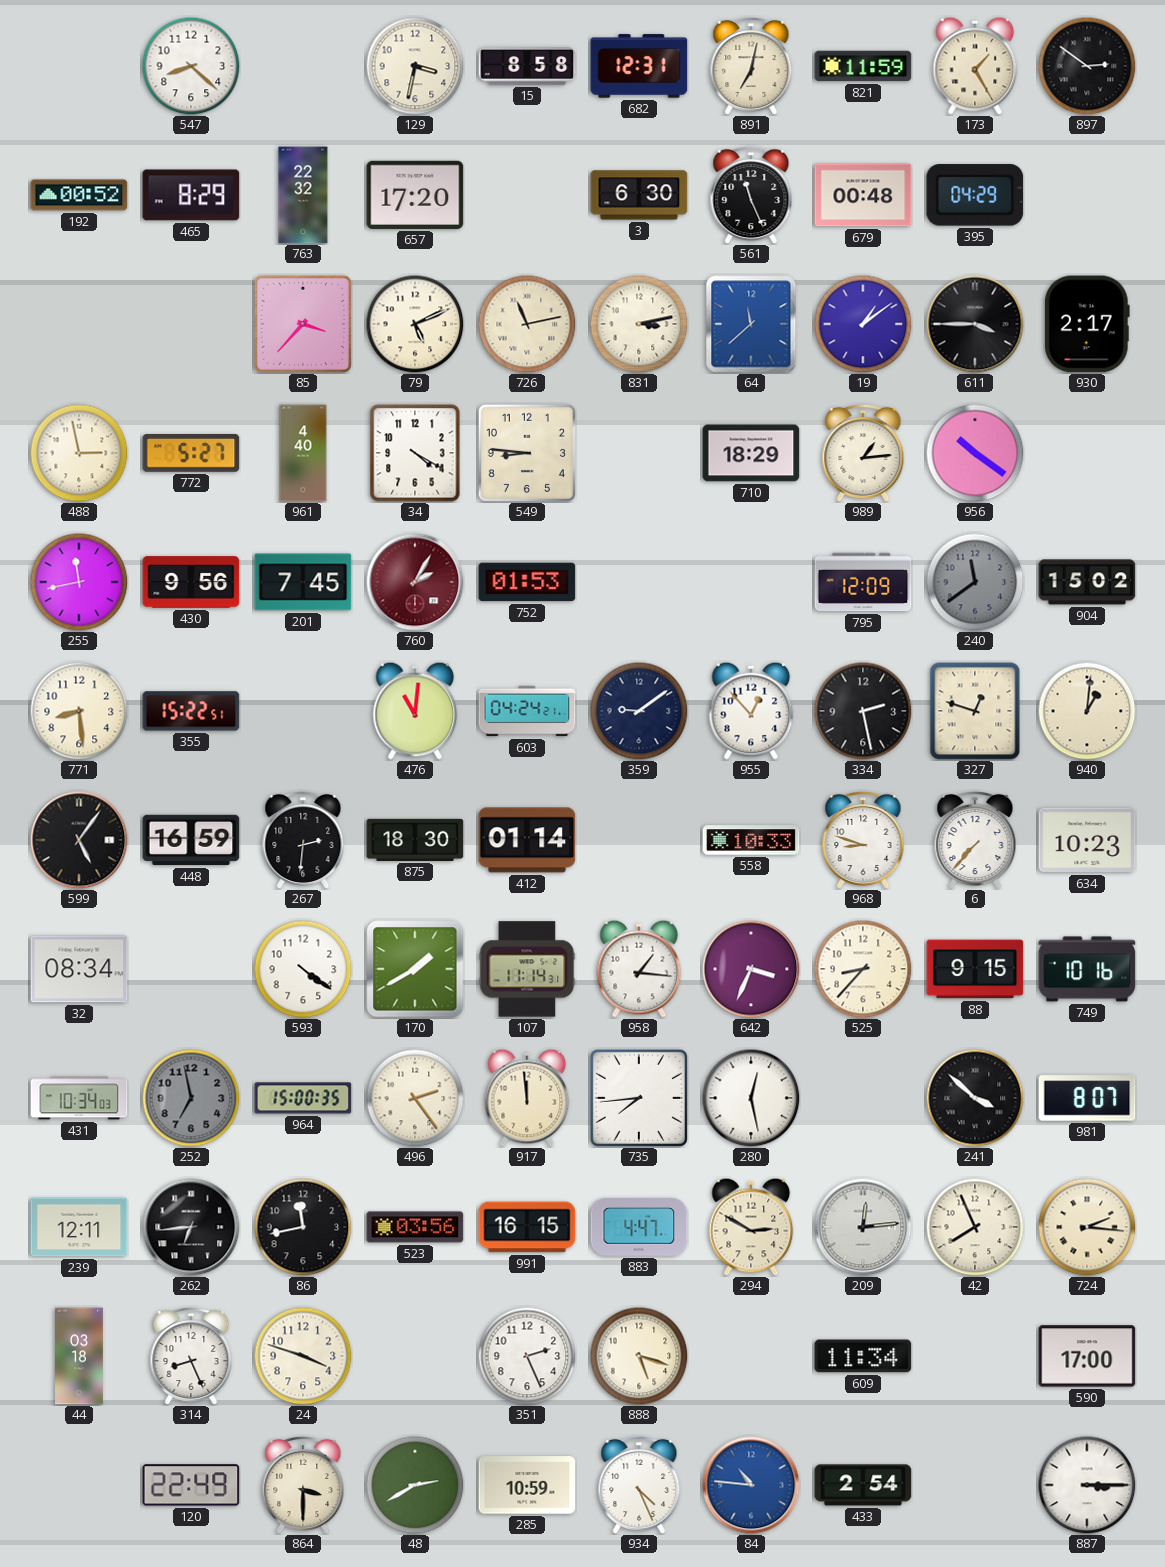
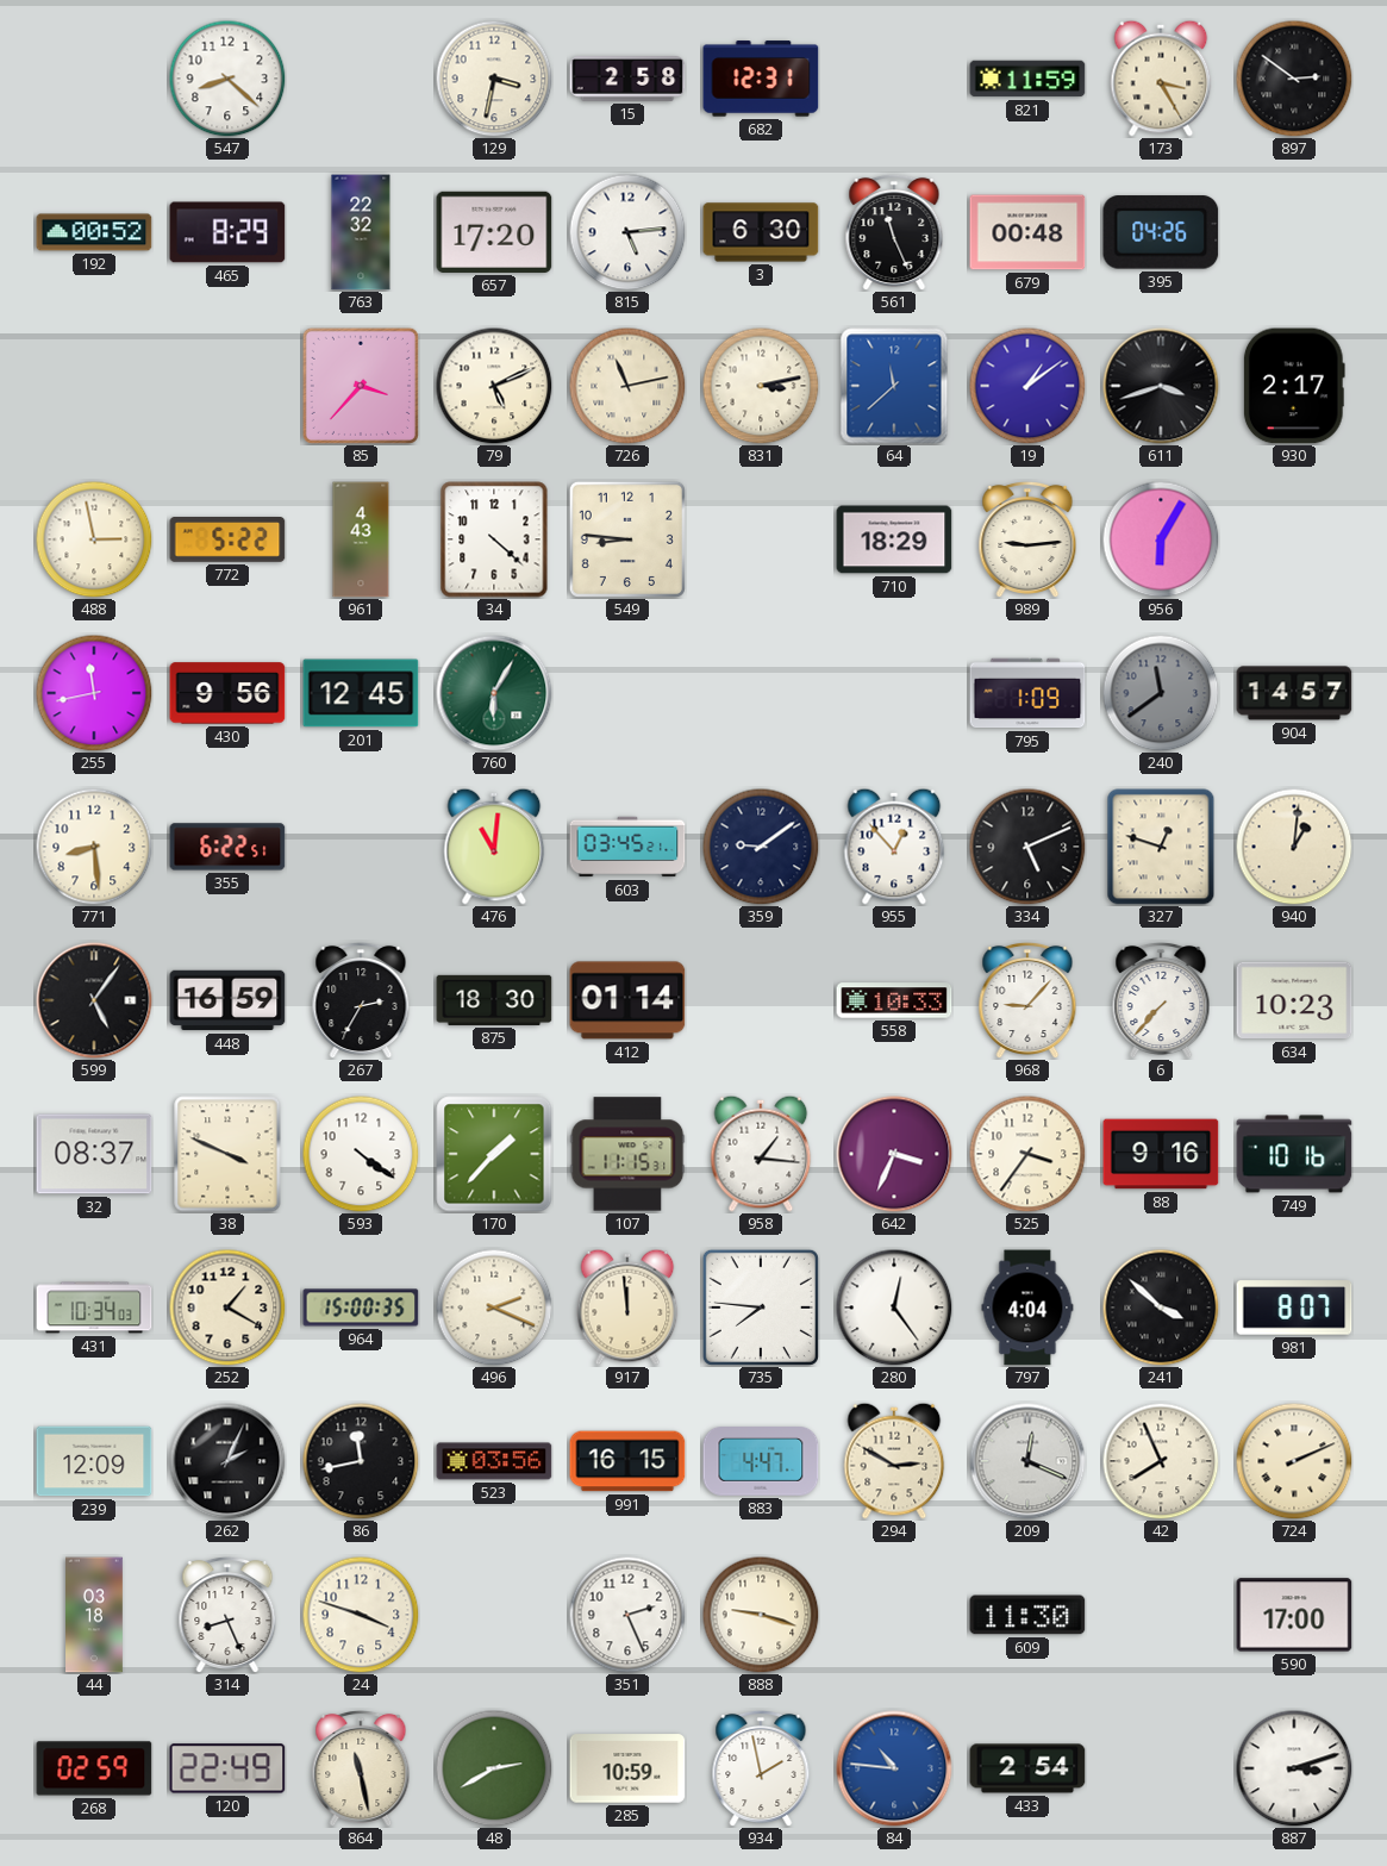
15: 8:58 -> 2:58
891: 7:02 -> none
173: 1:25 -> 3:25
815: none -> 5:14
395: 04:29 -> 04:26
611: 3:45 -> 3:42
772: 5:27 -> 5:22
961: 4:40 -> 4:43
34: 4:20 -> 4:22
989: 1:14 -> 9:14
956: 10:21 -> 6:05
201: 7:45 -> 12:45
760: 2:05 -> 6:05
760 dial: burgundy -> green
752: 01:53 -> none
795: 12:09 -> 1:09
904: 15:02 -> 14:57
355: 15:22 -> 6:22
603: 04:24 -> 03:45
334: 2:28 -> 5:11
267: 2:31 -> 2:35
968: 8:48 -> 9:07
32: 08:34 -> 08:37
38: none -> 3:49
170: 1:40 -> 1:37
107: 11:14 -> 11:15
525: 8:37 -> 3:36
88: 9:15 -> 9:16
252: 6:58 -> 1:20
252 dial: grey -> cream
496: 2:24 -> 2:19
735: 7:44 -> 7:46
280: 12:28 -> 12:24
797: none -> 4:04
239: 12:11 -> 12:09
262: 6:44 -> 2:04
209: 12:14 -> 12:19
724: 2:16 -> 2:11
888: 5:18 -> 9:18
609: 11:34 -> 11:30
268: none -> 02:59
864: 3:30 -> 11:28
934: 4:26 -> 1:58
887: 3:15 -> 3:12
